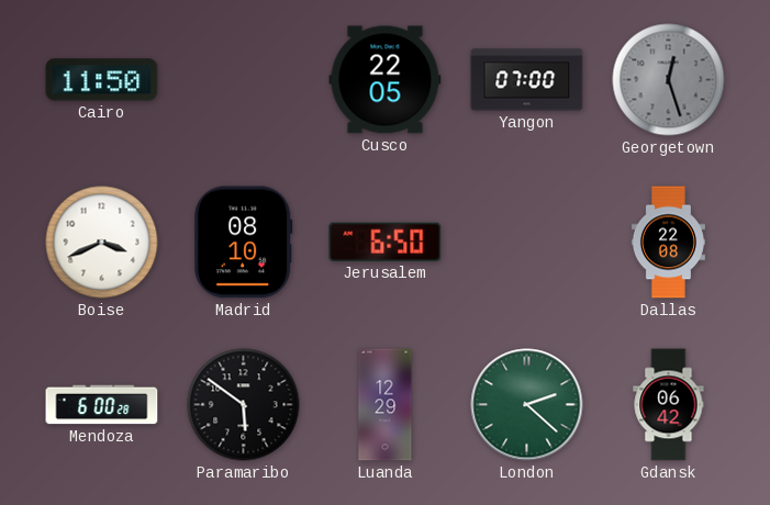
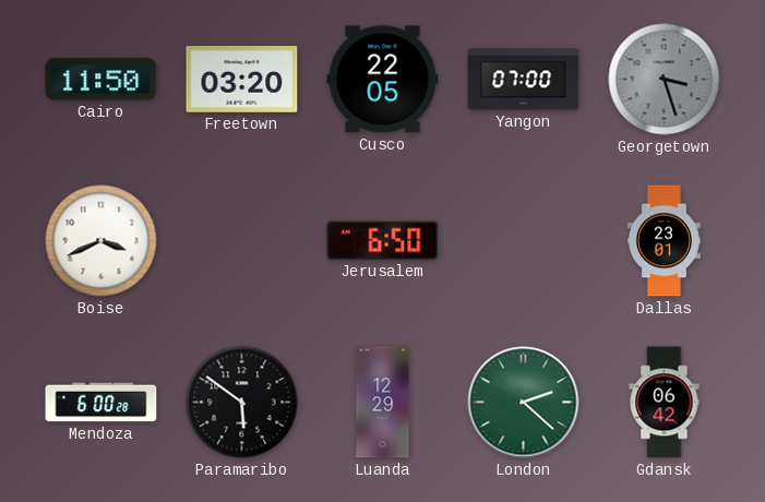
Freetown: none -> 03:20
Georgetown: 12:27 -> 3:27
Madrid: 08:10 -> none
Dallas: 22:08 -> 23:01
